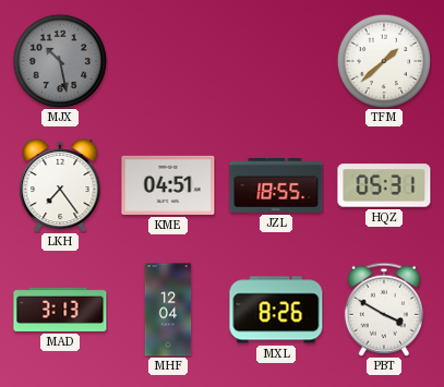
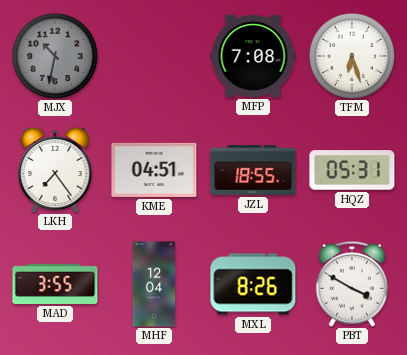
MJX: 10:28 -> 10:32
MFP: none -> 7:08
TFM: 1:38 -> 6:27
MAD: 3:13 -> 3:55
